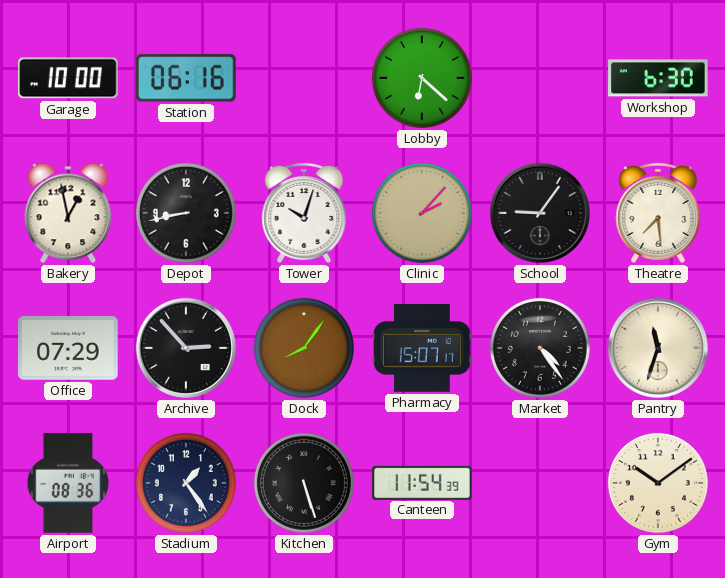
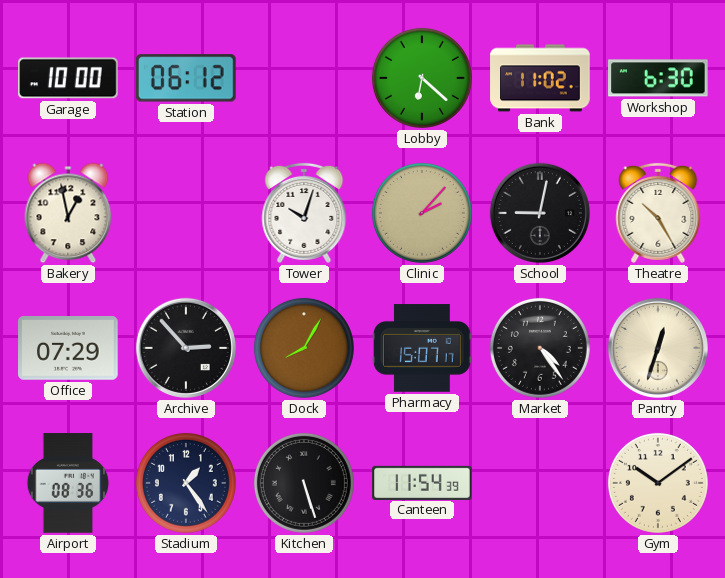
Station: 06:16 -> 06:12
Bank: none -> 11:02
Depot: 8:43 -> none
School: 9:06 -> 9:02
Theatre: 7:29 -> 10:25
Dock: 8:06 -> 8:05
Pantry: 11:33 -> 12:33
